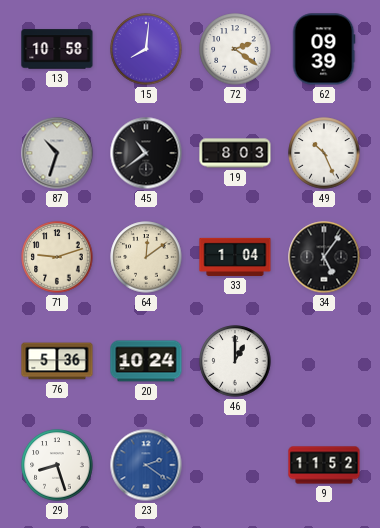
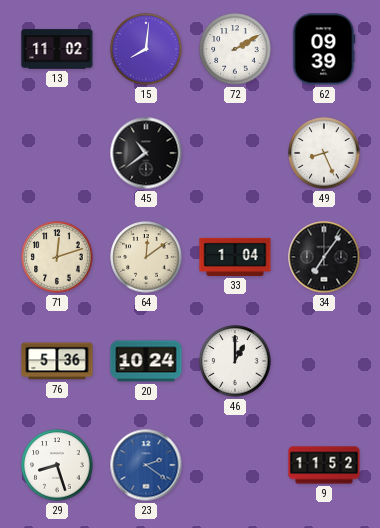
13: 10:58 -> 11:02
72: 2:21 -> 2:10
87: 10:33 -> none
19: 8:03 -> none
49: 10:26 -> 8:26
71: 9:12 -> 12:12
34: 5:06 -> 7:06
